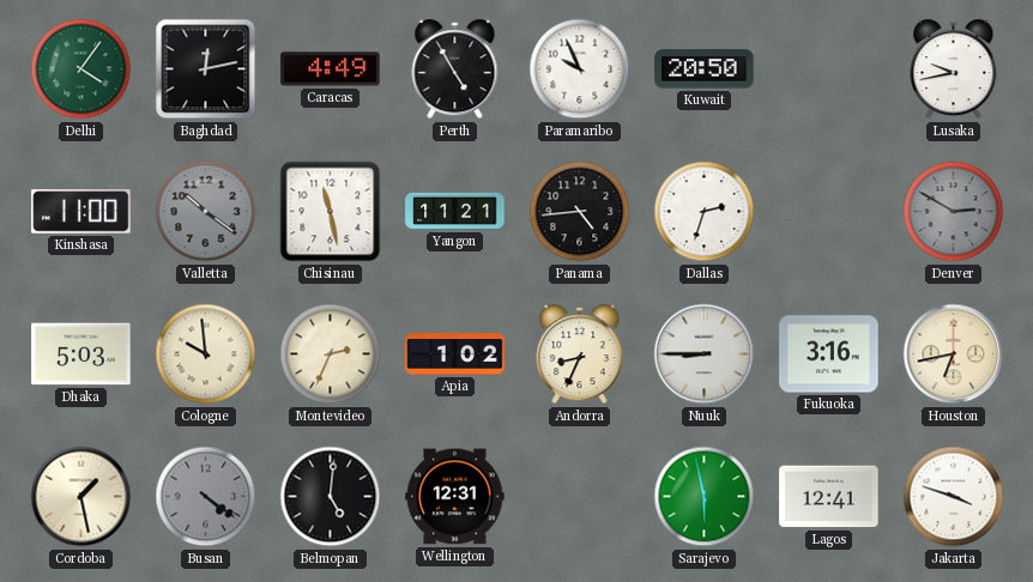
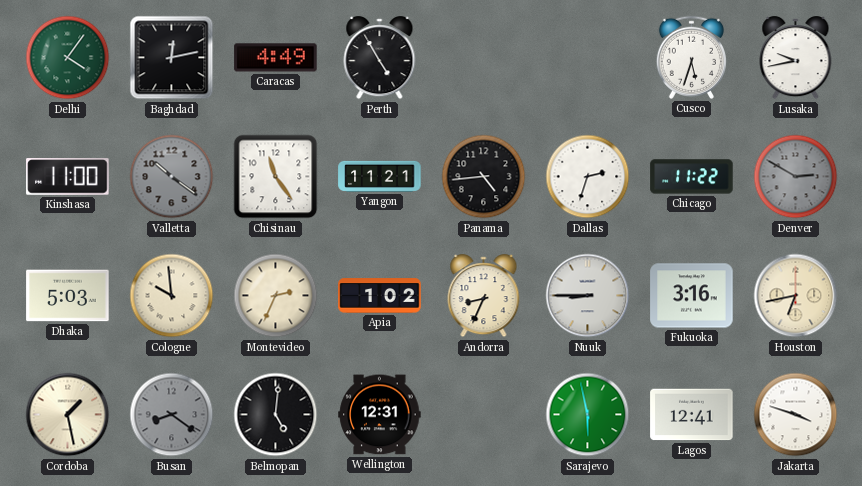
Paramaribo: 9:56 -> none
Kuwait: 20:50 -> none
Cusco: none -> 5:33
Chisinau: 11:28 -> 11:24
Chicago: none -> 11:22
Busan: 4:21 -> 8:21
